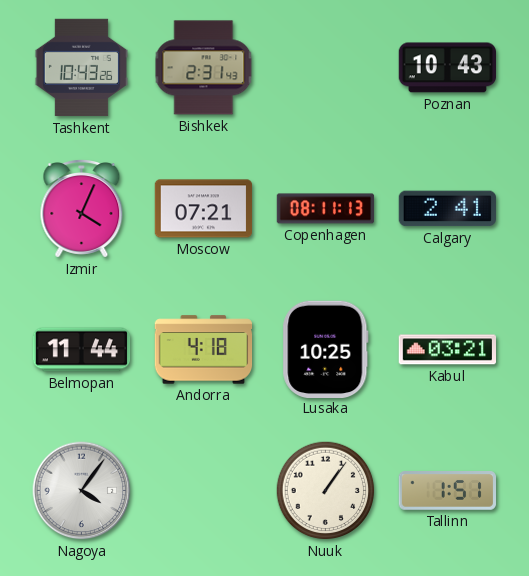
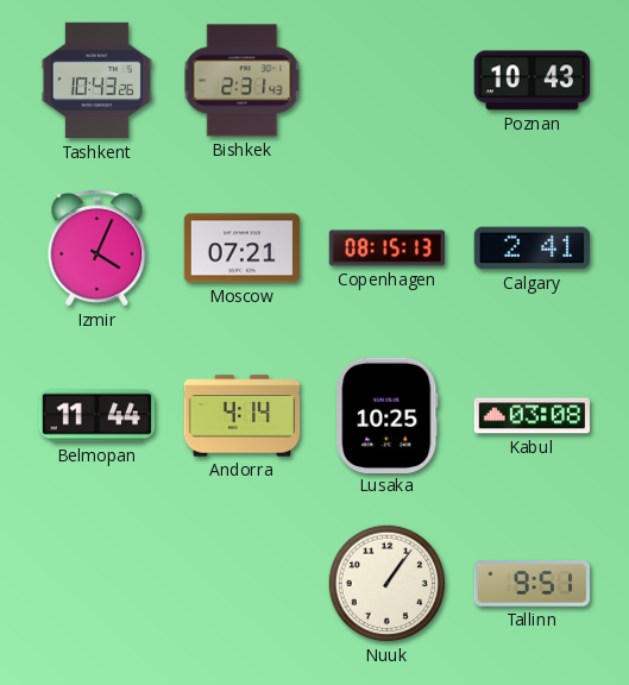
Copenhagen: 08:11 -> 08:15
Andorra: 4:18 -> 4:14
Kabul: 03:21 -> 03:08
Nagoya: 4:06 -> none
Tallinn: 1:51 -> 9:51
